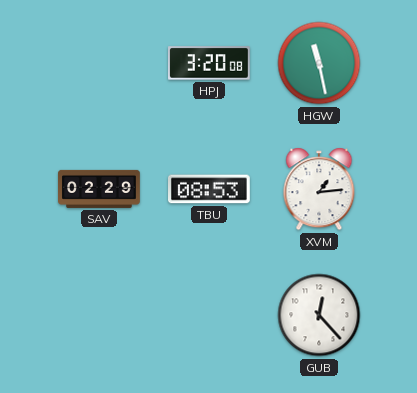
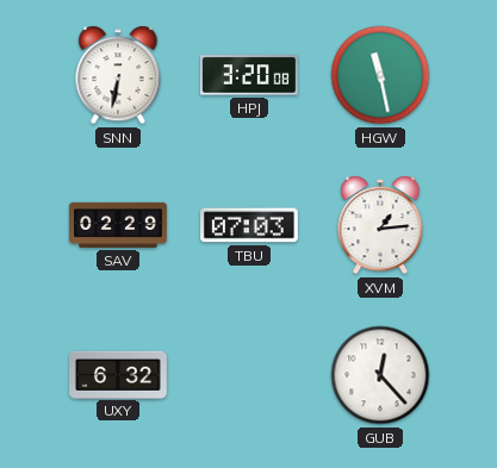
SNN: none -> 6:32
TBU: 08:53 -> 07:03
UXY: none -> 6:32
